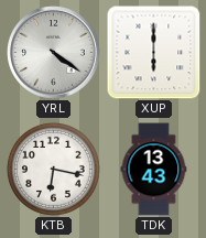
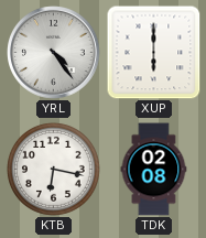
YRL: 4:21 -> 4:24
TDK: 13:43 -> 02:08
